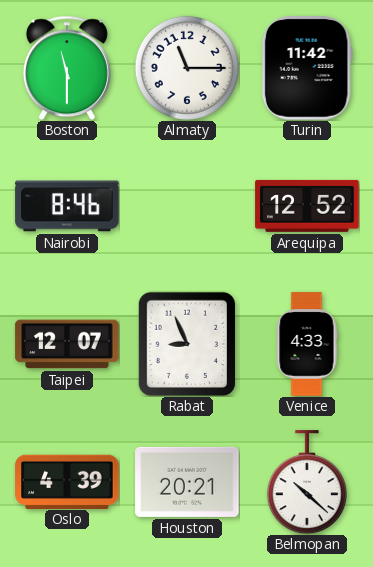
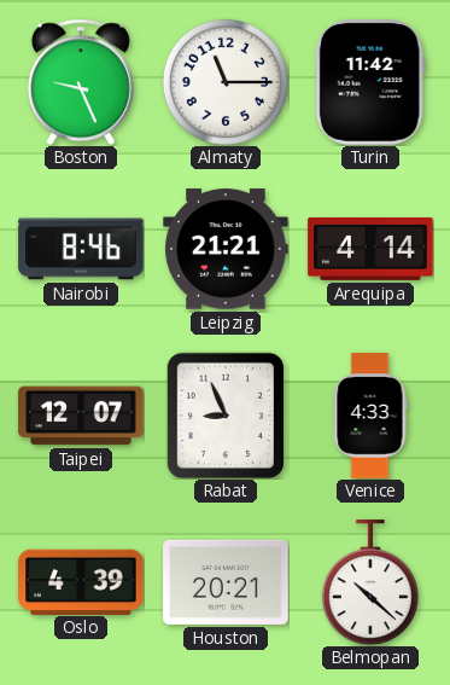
Boston: 11:30 -> 9:26
Leipzig: none -> 21:21
Arequipa: 12:52 -> 4:14
